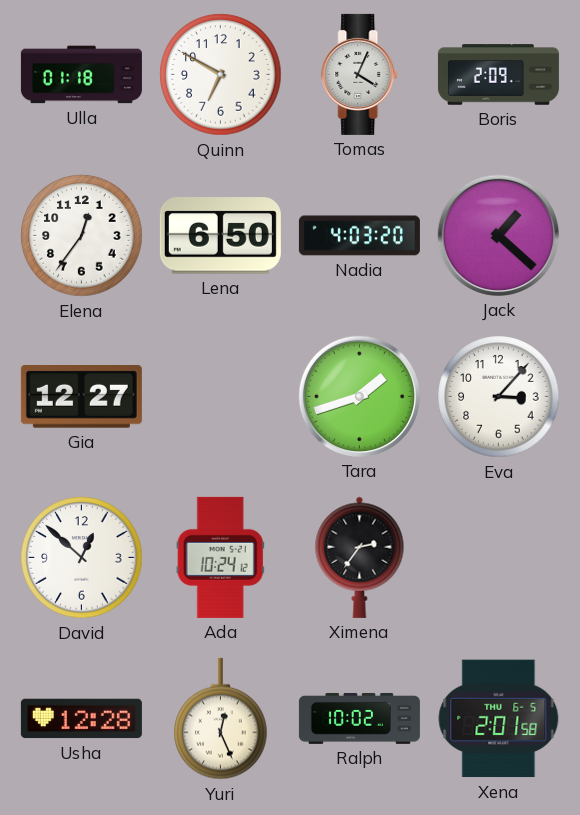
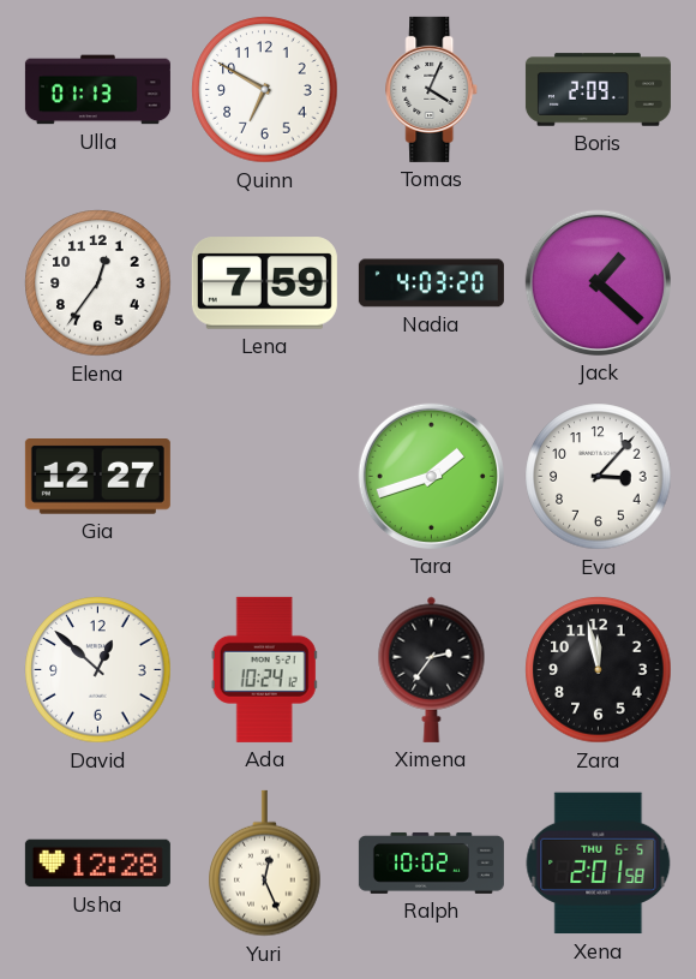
Ulla: 01:18 -> 01:13
Lena: 6:50 -> 7:59
Zara: none -> 11:58
